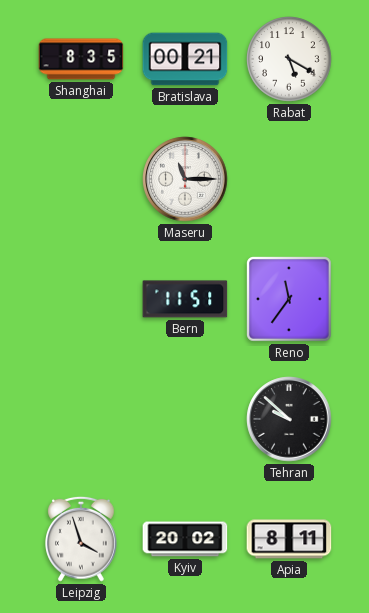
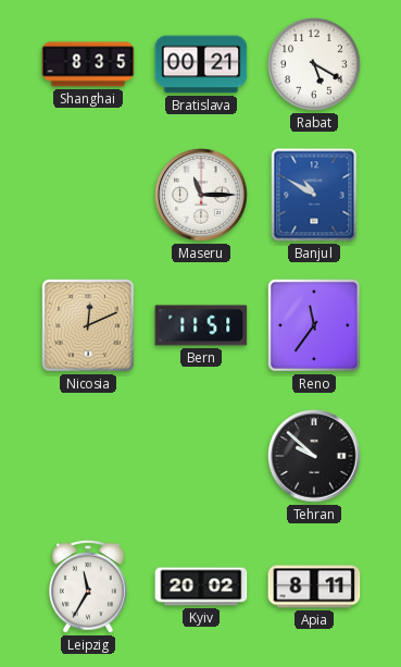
Banjul: none -> 10:50
Nicosia: none -> 12:11
Leipzig: 3:57 -> 11:35
